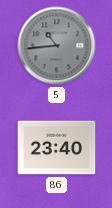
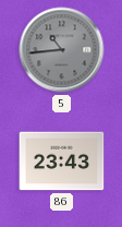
86: 23:40 -> 23:43
